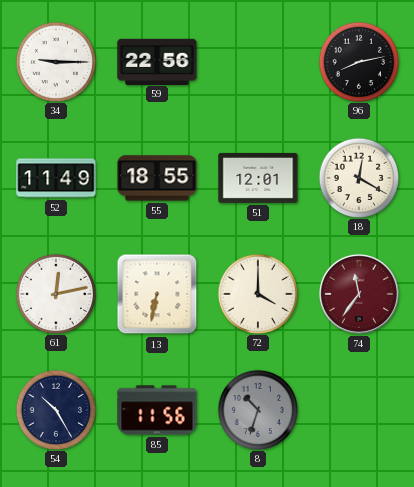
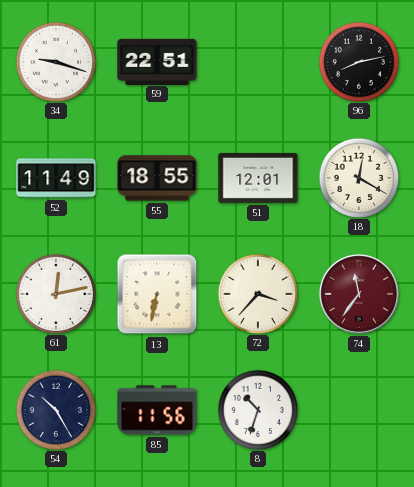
34: 9:15 -> 9:18
59: 22:56 -> 22:51
72: 4:00 -> 3:37
8 dial: grey -> white
